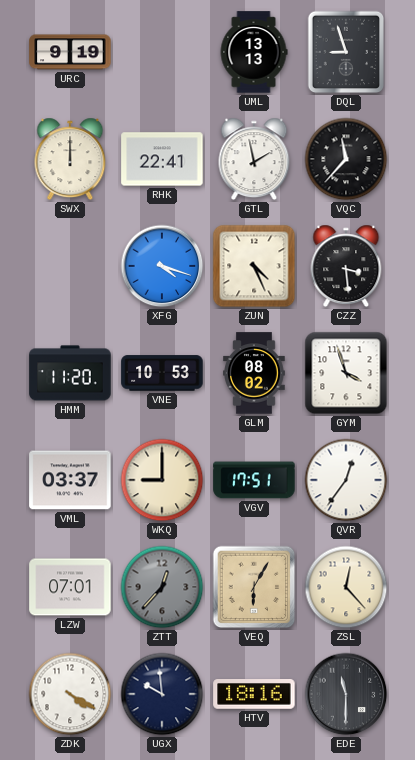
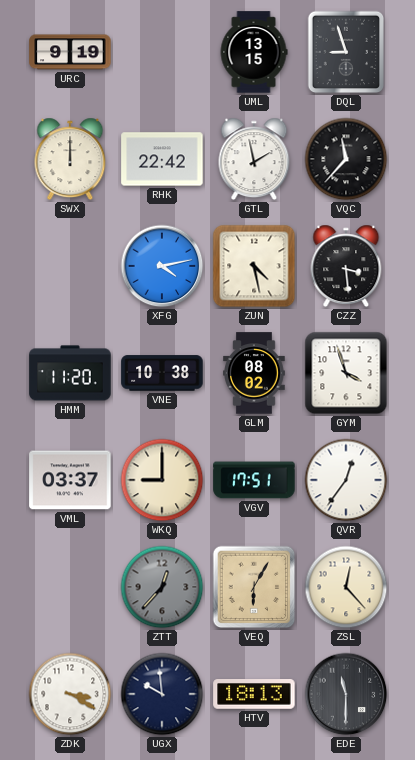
UML: 13:13 -> 13:15
RHK: 22:41 -> 22:42
XFG: 4:18 -> 4:13
ZUN: 4:26 -> 4:28
VNE: 10:53 -> 10:38
LZW: 07:01 -> none
ZDK: 4:20 -> 3:20
HTV: 18:16 -> 18:13
